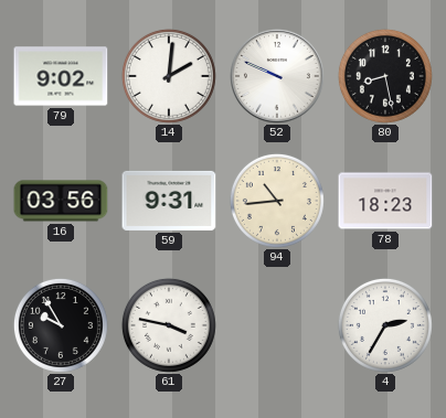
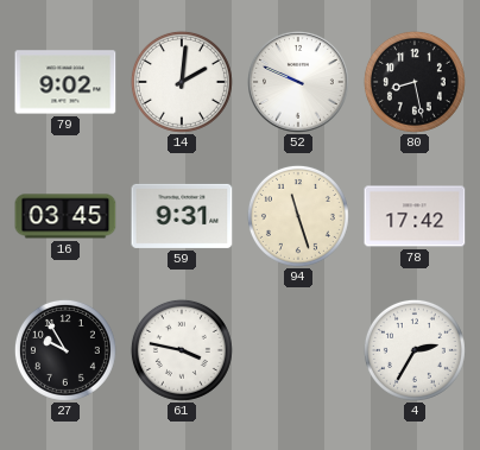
16: 03:56 -> 03:45
94: 10:44 -> 11:27
78: 18:23 -> 17:42
